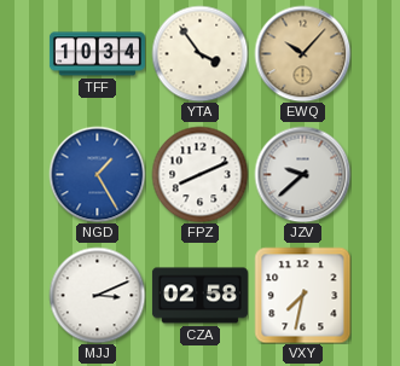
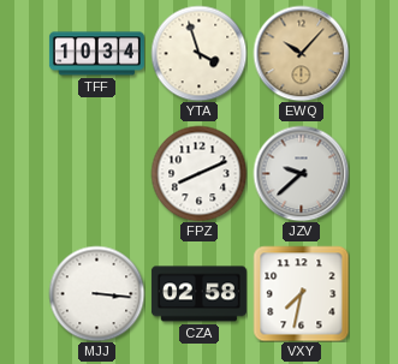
YTA: 3:54 -> 3:57
NGD: 1:25 -> none
MJJ: 3:11 -> 3:16
